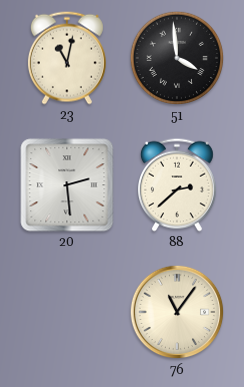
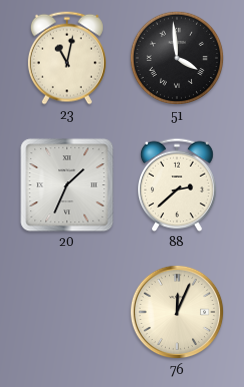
20: 2:29 -> 1:34
76: 11:06 -> 12:04
